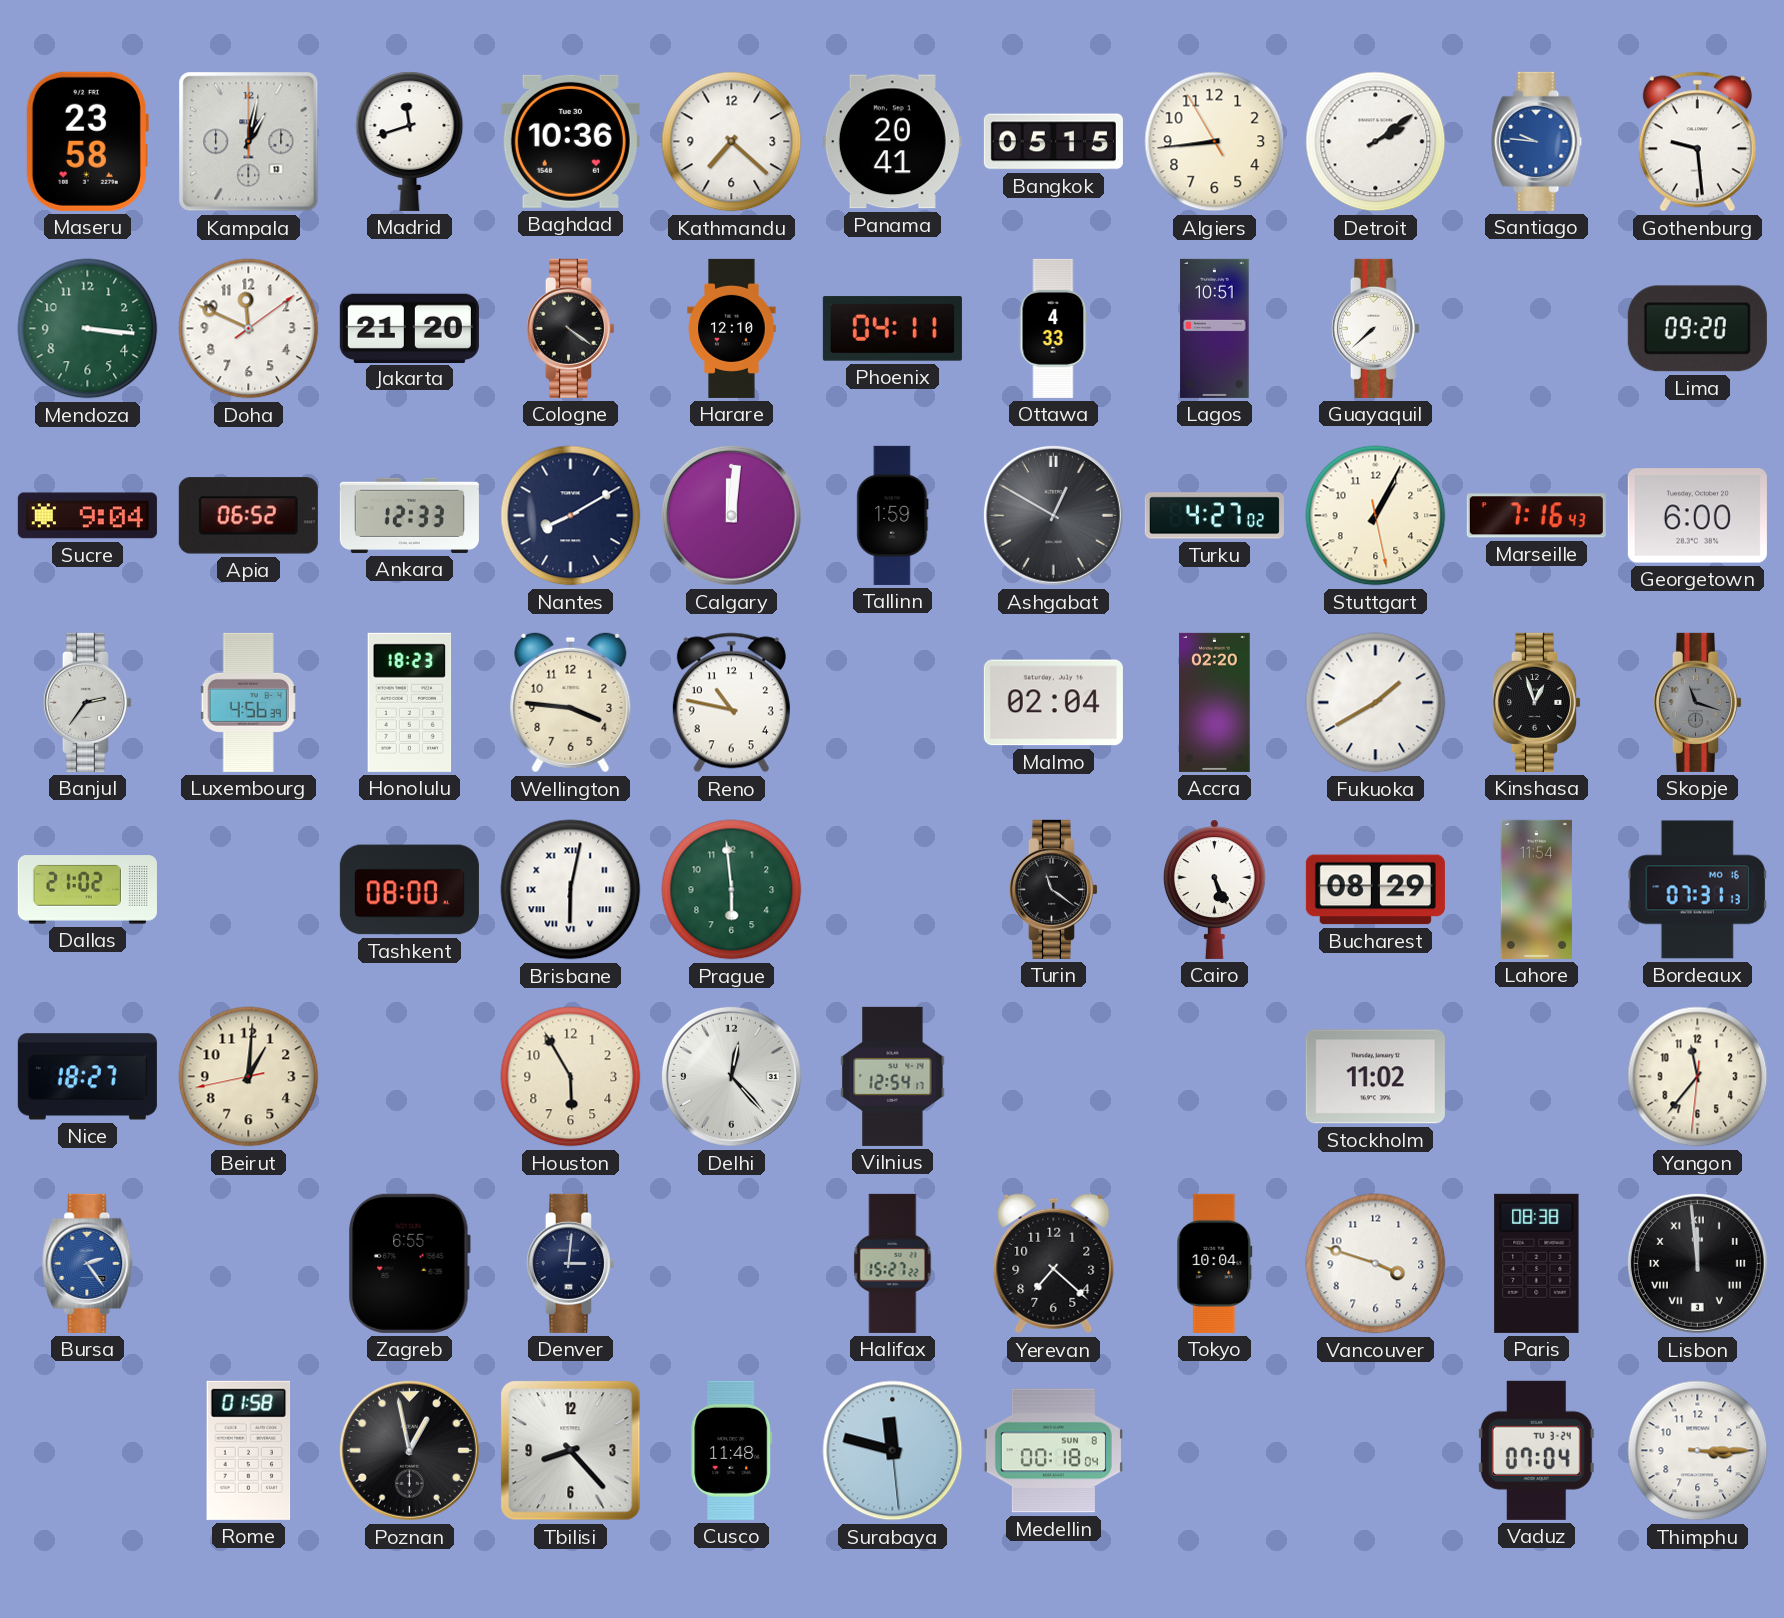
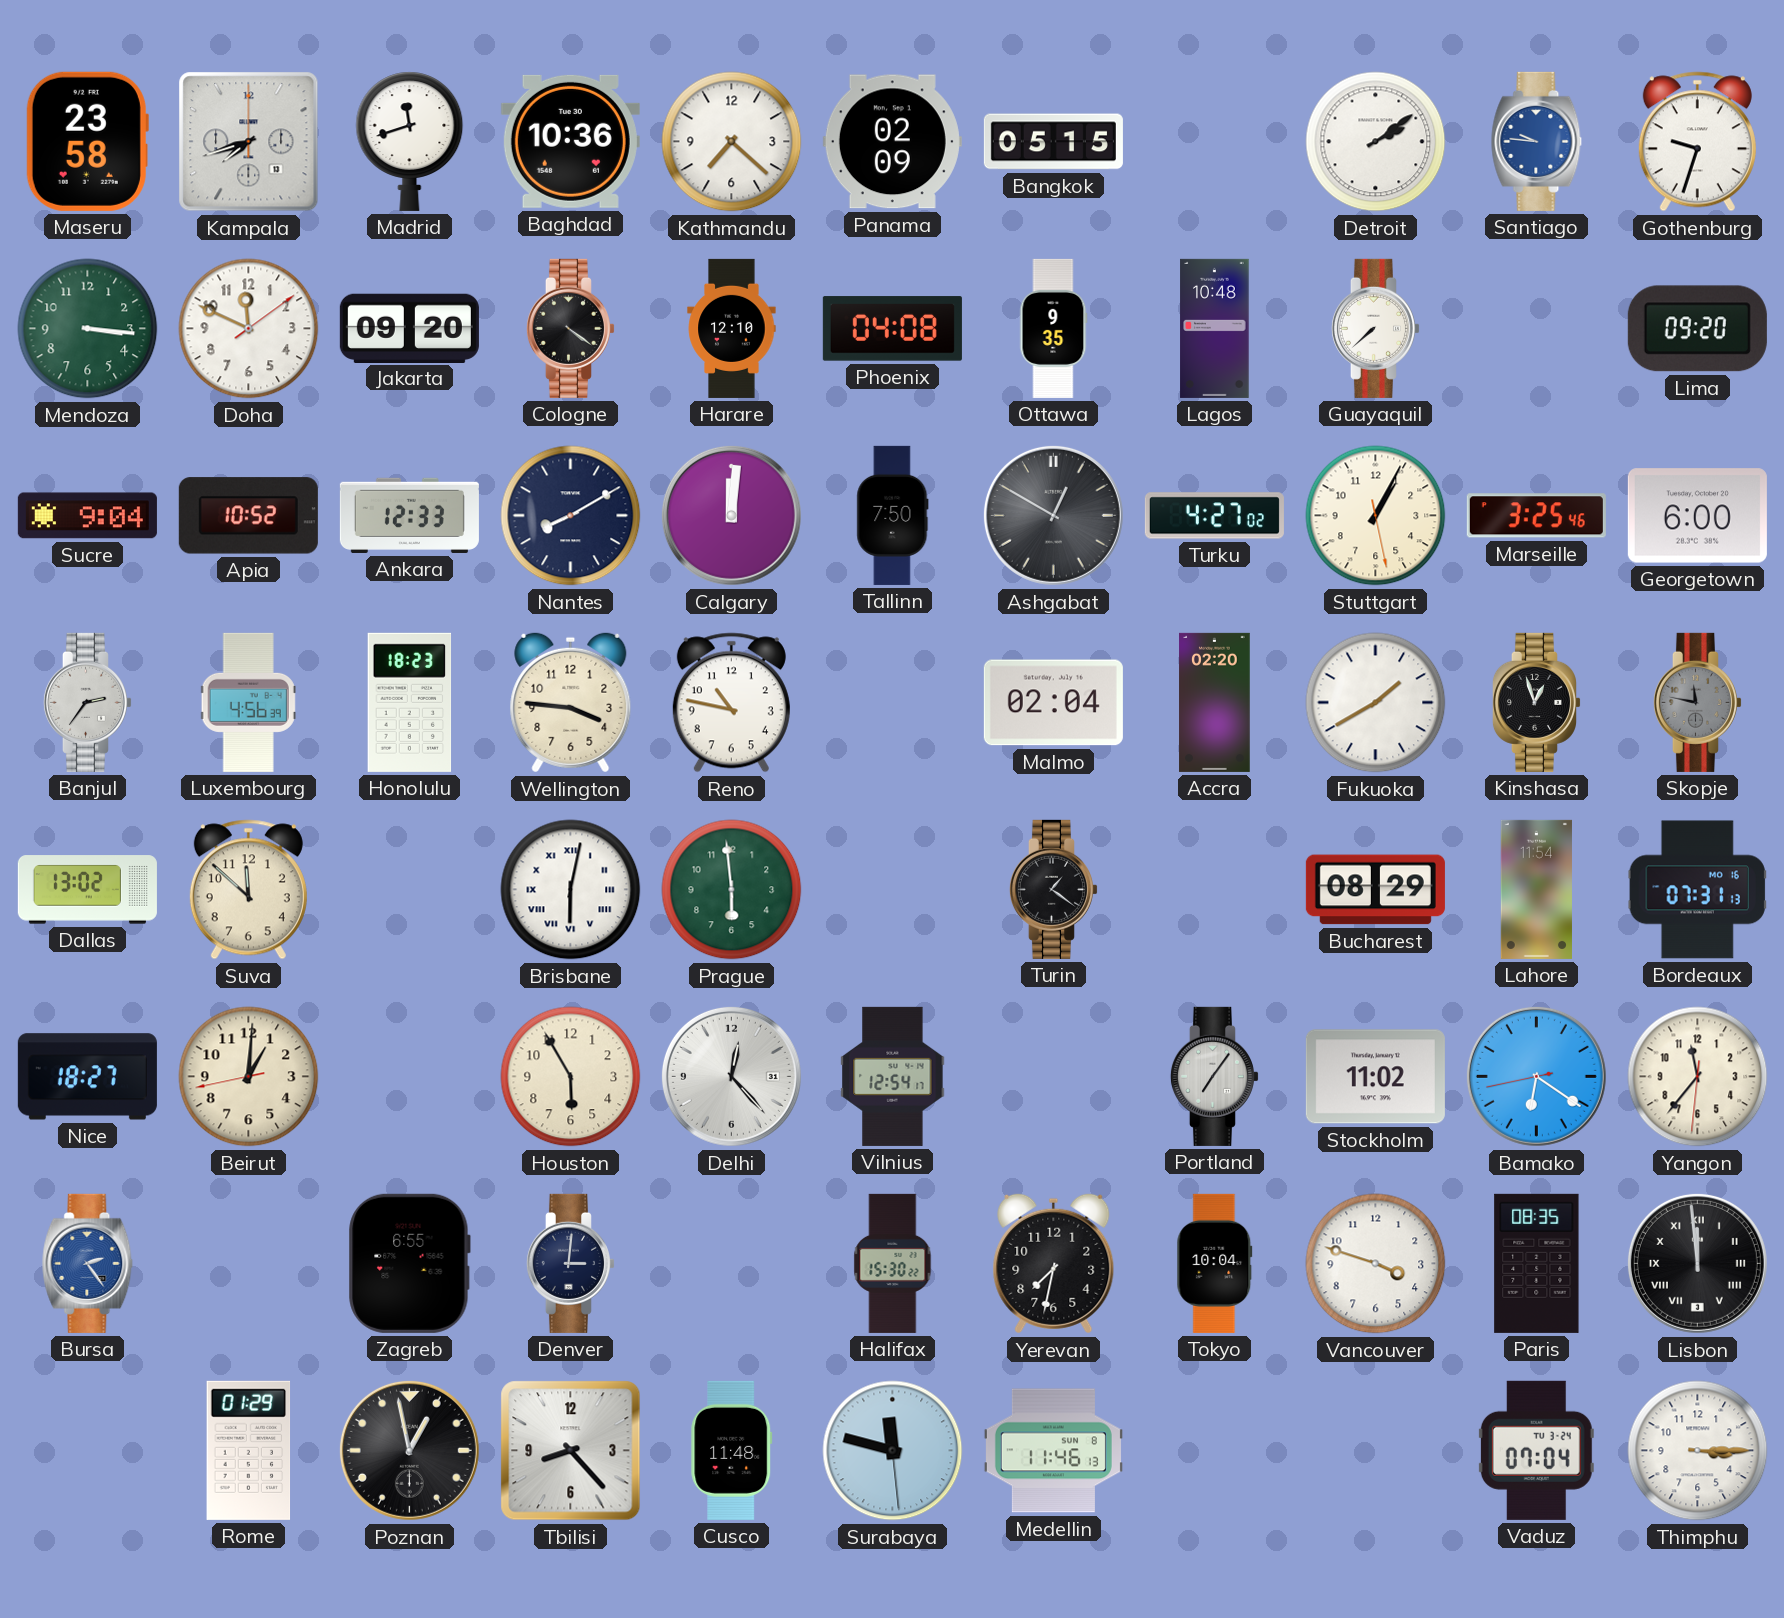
Kampala: 1:02 -> 7:42
Panama: 20:41 -> 02:09
Algiers: 8:43 -> none
Gothenburg: 9:29 -> 9:33
Jakarta: 21:20 -> 09:20
Phoenix: 04:11 -> 04:08
Ottawa: 4:33 -> 9:35
Lagos: 10:51 -> 10:48
Apia: 06:52 -> 10:52
Tallinn: 1:59 -> 7:50
Marseille: 7:16 -> 3:25
Skopje: 11:18 -> 11:47
Dallas: 21:02 -> 13:02
Suva: none -> 11:52
Tashkent: 08:00 -> none
Turin: 11:21 -> 1:21
Cairo: 5:26 -> none
Portland: none -> 7:06
Bamako: none -> 6:20
Halifax: 15:27 -> 15:30
Yerevan: 7:22 -> 7:32
Paris: 08:38 -> 08:35
Rome: 01:58 -> 01:29
Medellin: 00:18 -> 11:46
